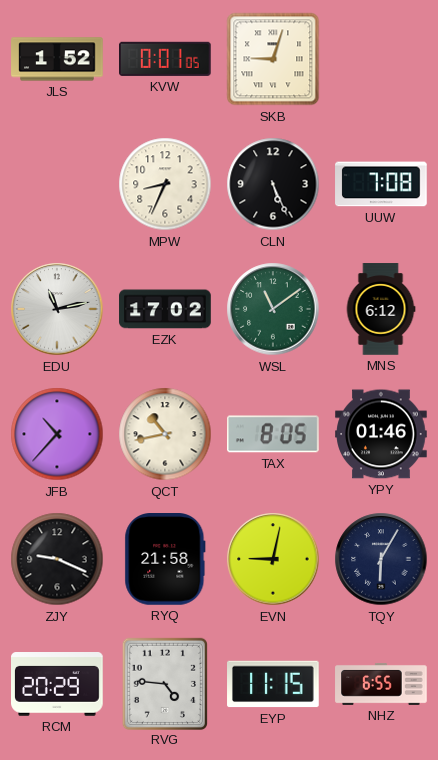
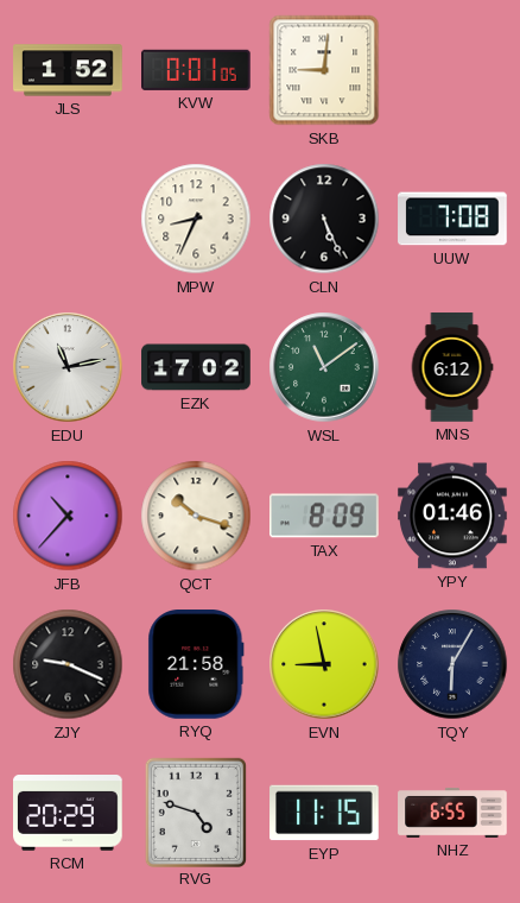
SKB: 9:03 -> 9:01
QCT: 10:43 -> 10:18
TAX: 8:05 -> 8:09
EVN: 9:02 -> 8:58
RVG: 4:46 -> 4:48
